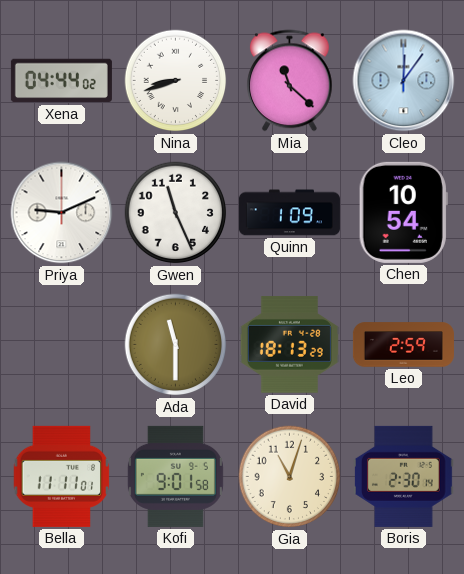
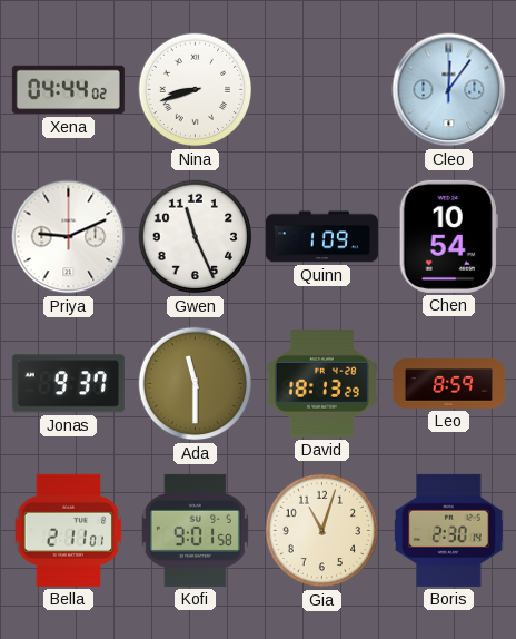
Mia: 11:22 -> none
Jonas: none -> 9:37
Leo: 2:59 -> 8:59
Bella: 11:11 -> 2:11
